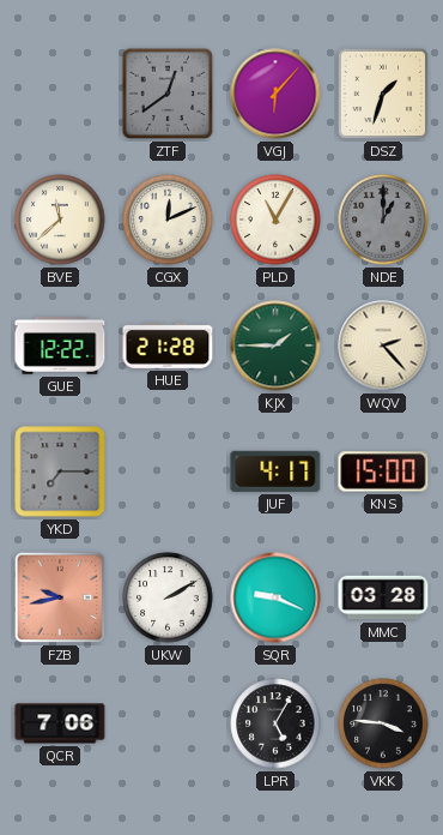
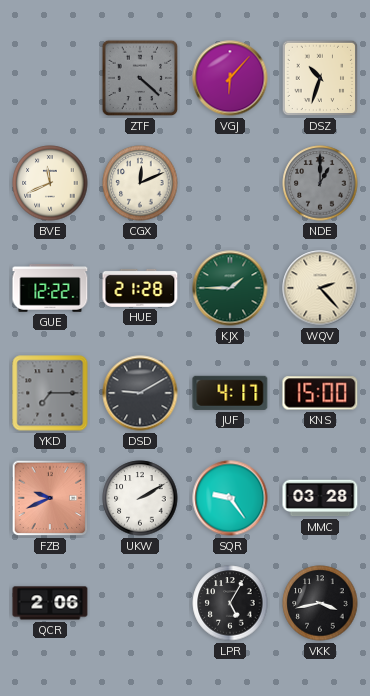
ZTF: 12:39 -> 4:22
DSZ: 1:33 -> 10:33
BVE: 11:38 -> 11:41
PLD: 11:05 -> none
DSD: none -> 9:10
FZB: 9:43 -> 9:41
SQR: 9:19 -> 9:24
QCR: 7:06 -> 2:06
VKK: 3:46 -> 3:43
